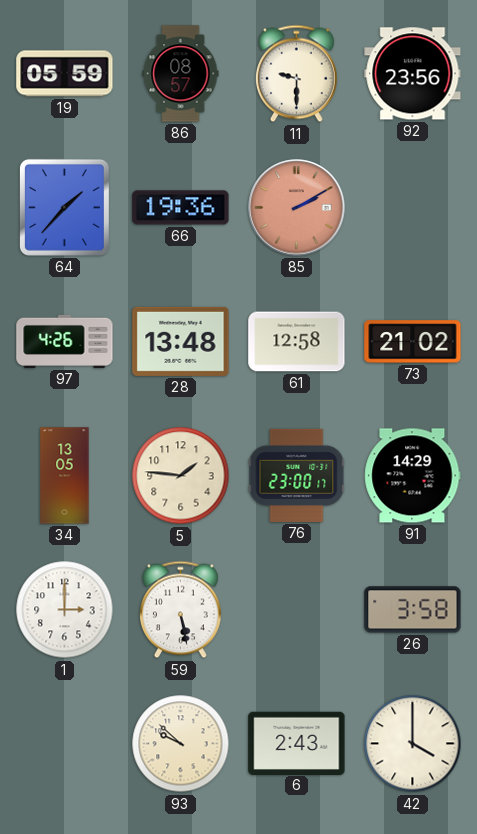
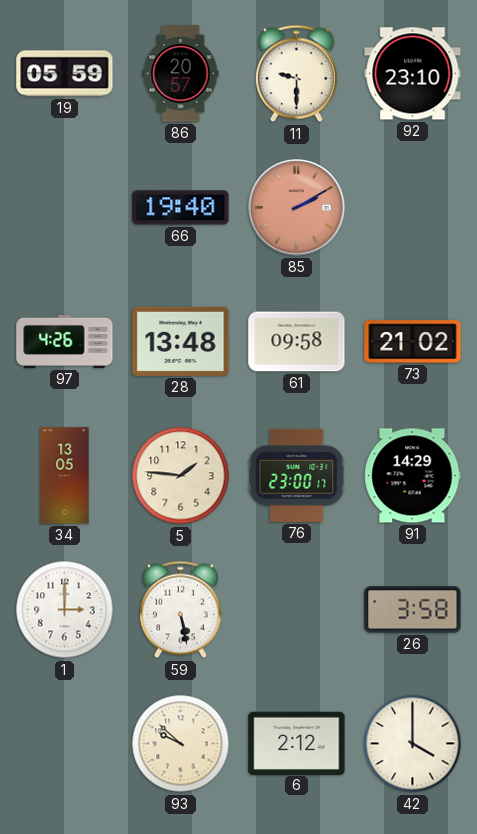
86: 08:57 -> 20:57
92: 23:56 -> 23:10
64: 1:37 -> none
66: 19:36 -> 19:40
61: 12:58 -> 09:58
6: 2:43 -> 2:12
